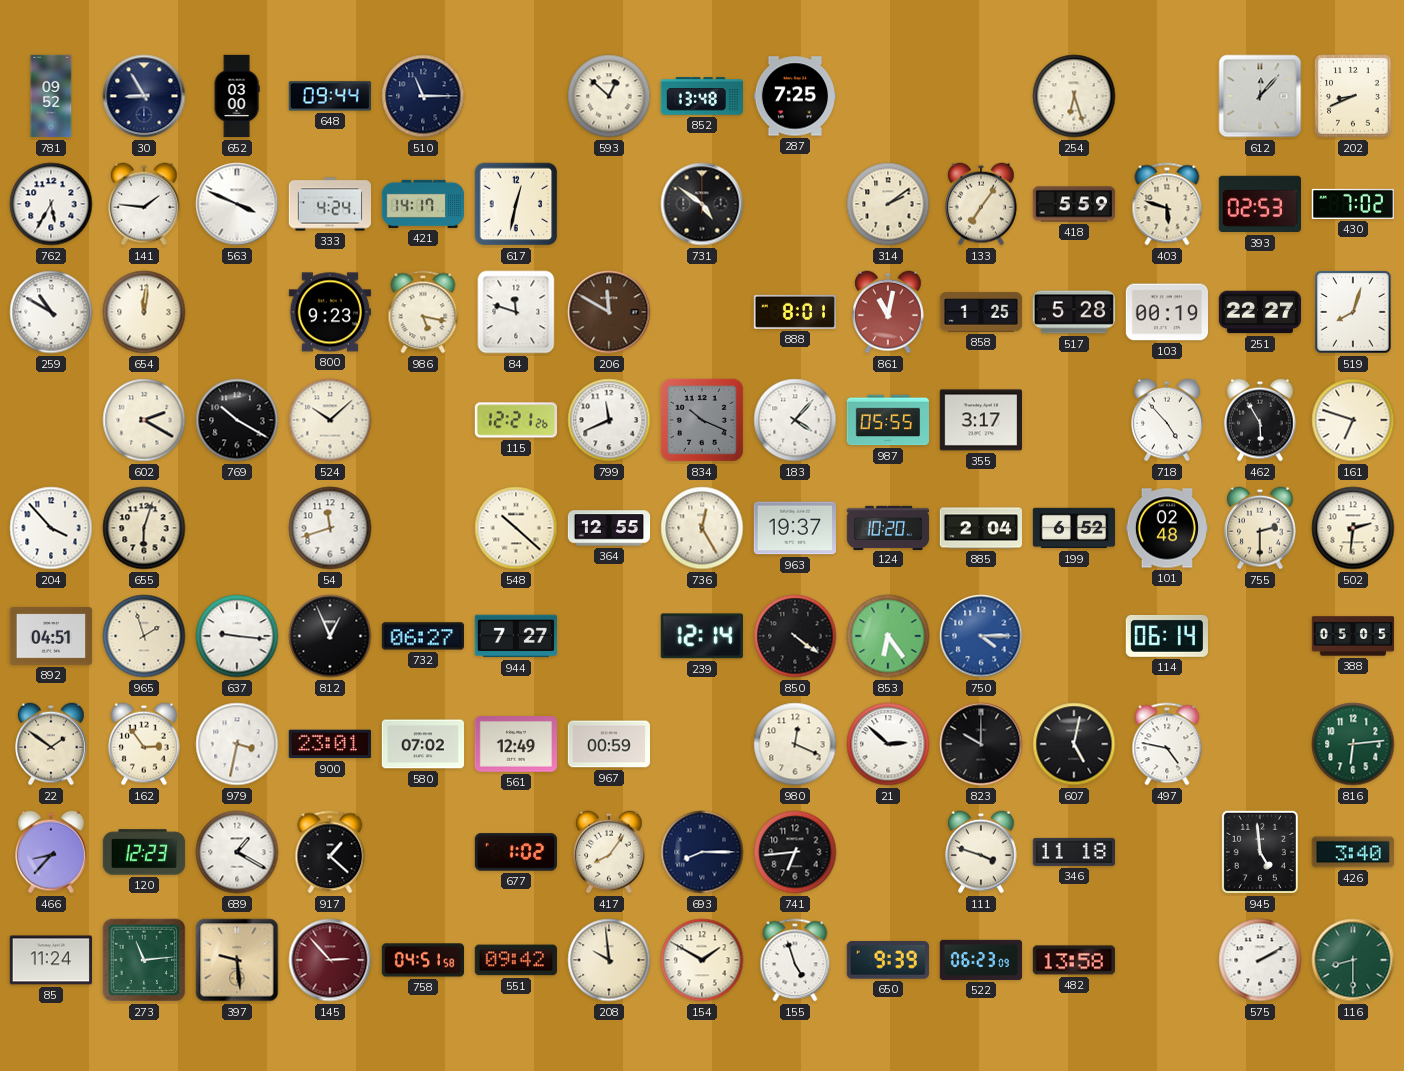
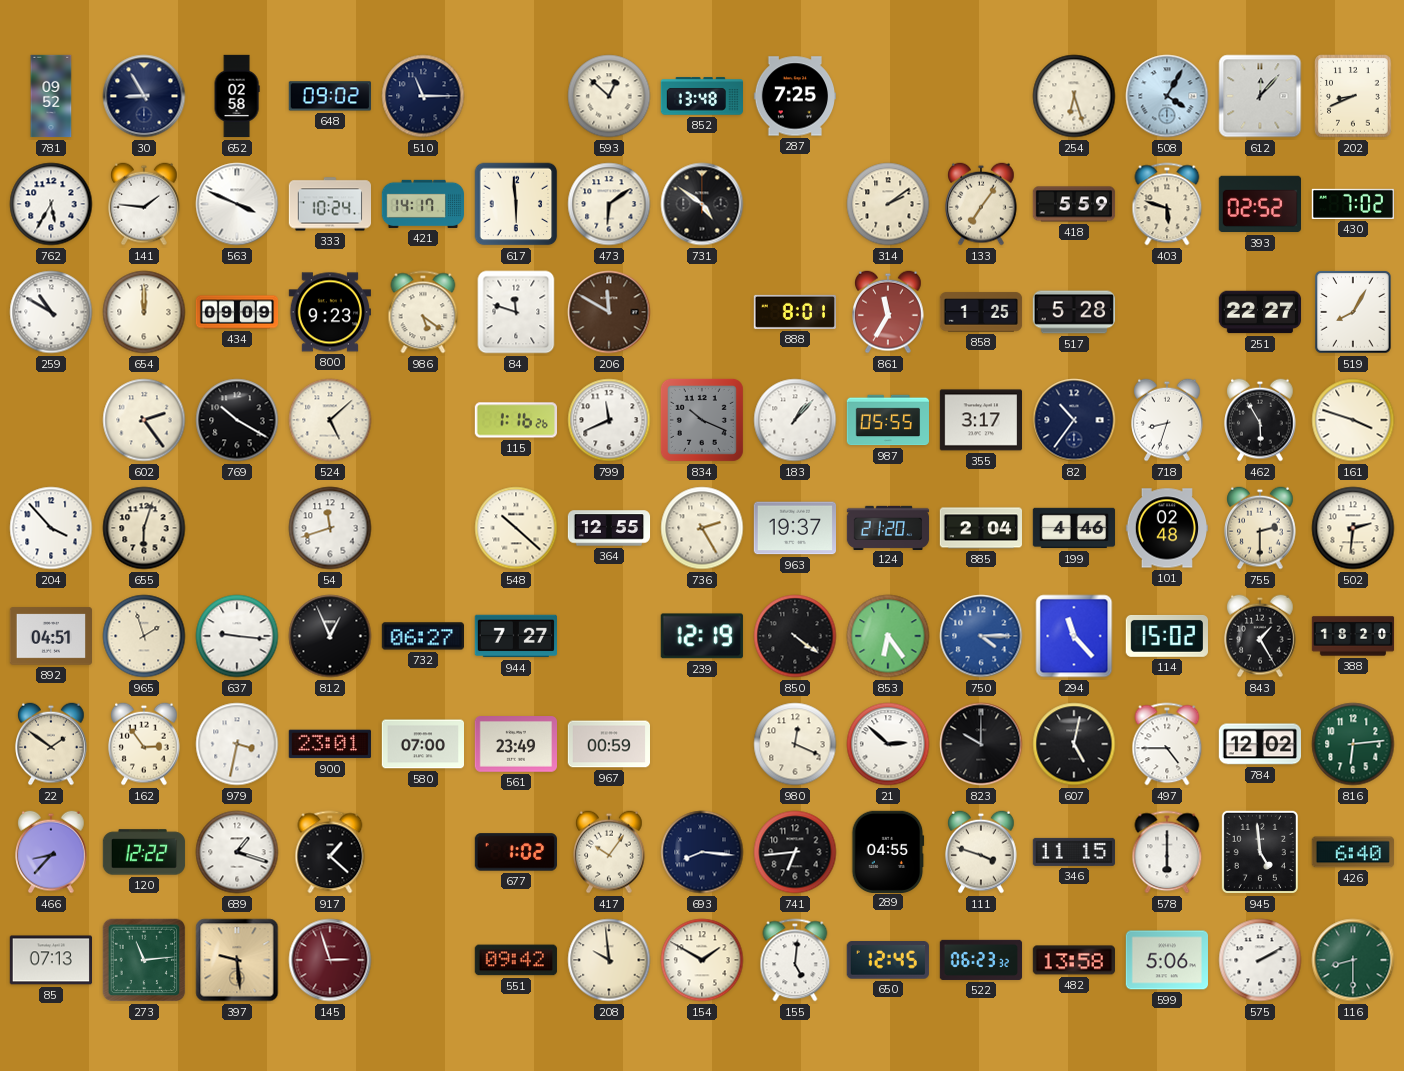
652: 03:00 -> 02:58
648: 09:44 -> 09:02
508: none -> 4:05
333: 4:24 -> 10:24
617: 12:32 -> 5:59
473: none -> 6:09
393: 02:53 -> 02:52
654: 12:01 -> 12:00
434: none -> 09:09
986: 5:17 -> 5:21
861: 11:02 -> 11:35
103: 00:19 -> none
519: 8:03 -> 8:05
602: 2:20 -> 2:24
524: 10:08 -> 5:08
115: 12:21 -> 1:16
183: 4:07 -> 1:07
82: none -> 10:36
718: 4:53 -> 8:33
161: 6:48 -> 3:48
736: 12:25 -> 2:25
124: 10:20 -> 21:20
199: 6:52 -> 4:46
239: 12:14 -> 12:19
294: none -> 11:23
114: 06:14 -> 15:02
843: none -> 1:25
388: 05:05 -> 18:20
580: 07:02 -> 07:00
561: 12:49 -> 23:49
497: 4:47 -> 4:45
784: none -> 12:02
120: 12:23 -> 12:22
689: 1:20 -> 1:18
417: 8:06 -> 10:06
693: 8:15 -> 8:16
289: none -> 04:55
346: 11:18 -> 11:15
578: none -> 6:00
426: 3:40 -> 6:40
85: 11:24 -> 07:13
145: 2:53 -> 2:57
758: 04:51 -> none
155: 4:57 -> 5:01
650: 9:39 -> 12:45
522: 06:23:09 -> 06:23:32
599: none -> 5:06
